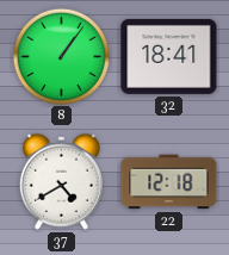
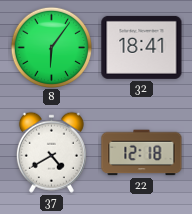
8: 1:06 -> 6:06
